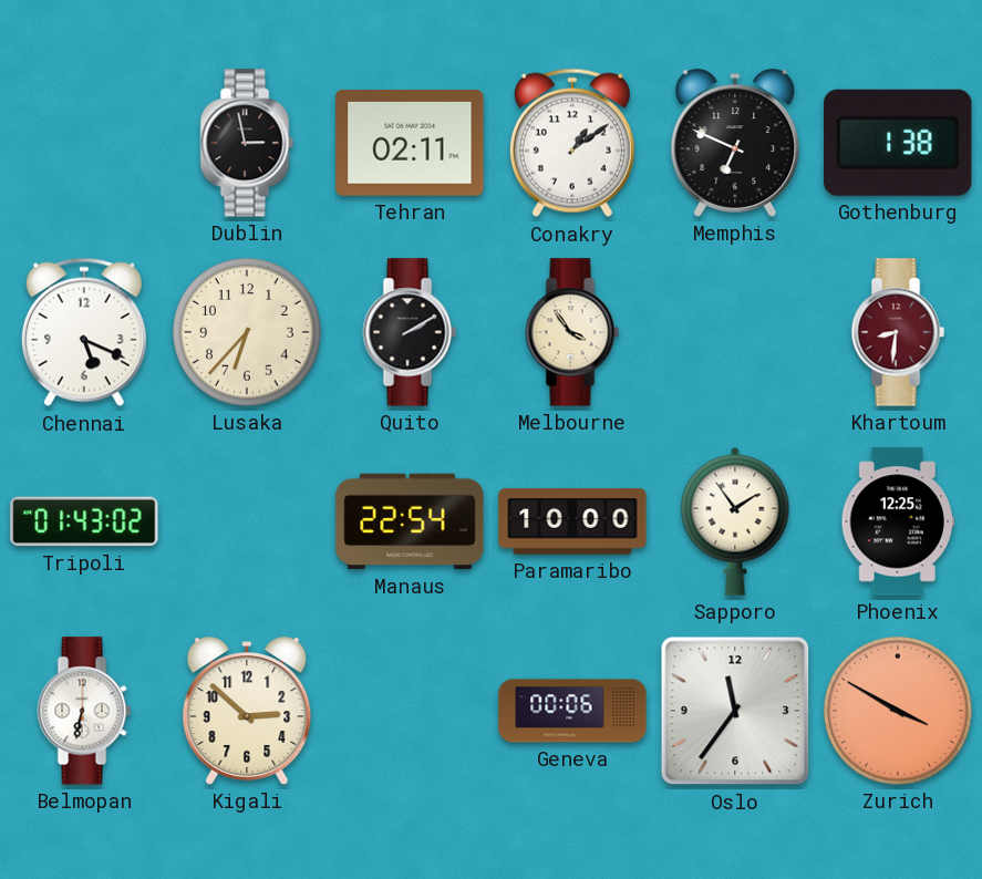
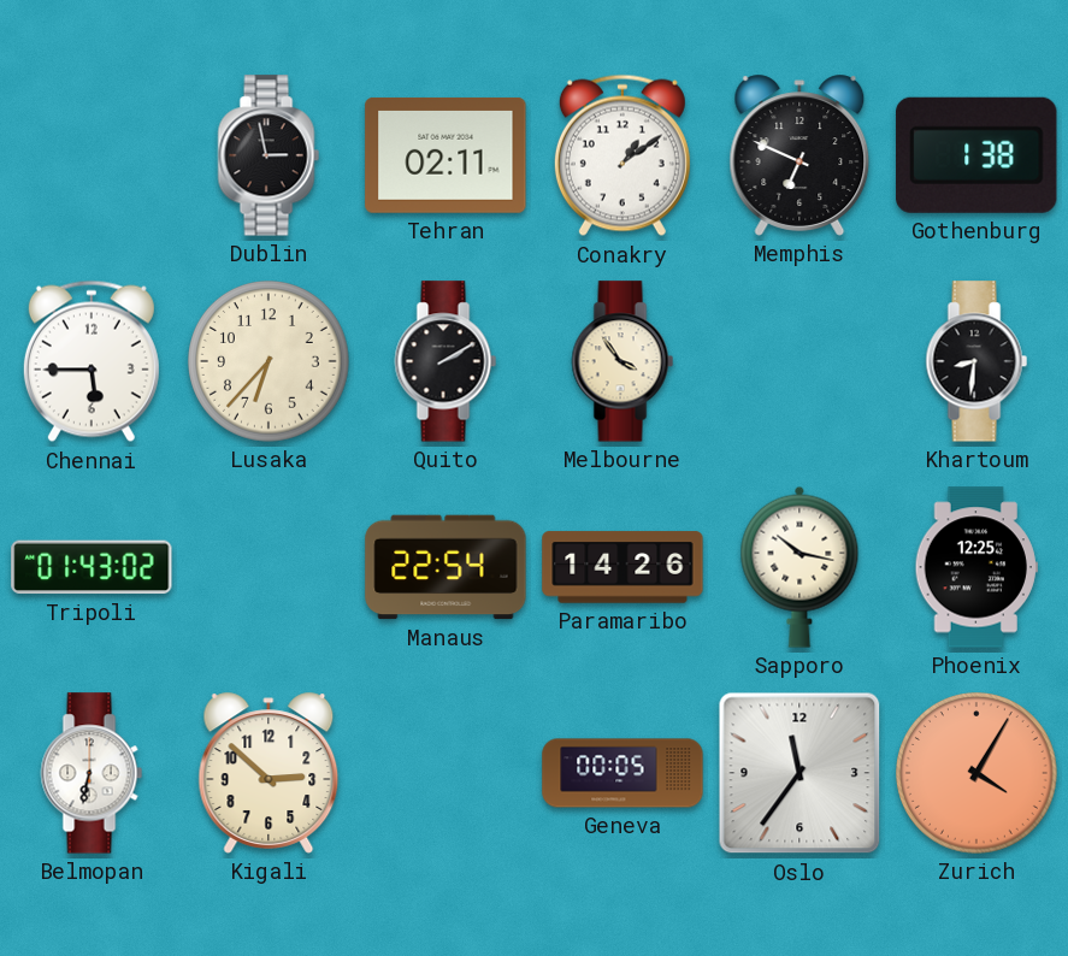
Chennai: 5:19 -> 5:45
Khartoum dial: burgundy -> black
Paramaribo: 10:00 -> 14:26
Sapporo: 1:54 -> 10:17
Geneva: 00:06 -> 00:05
Zurich: 3:50 -> 4:05
